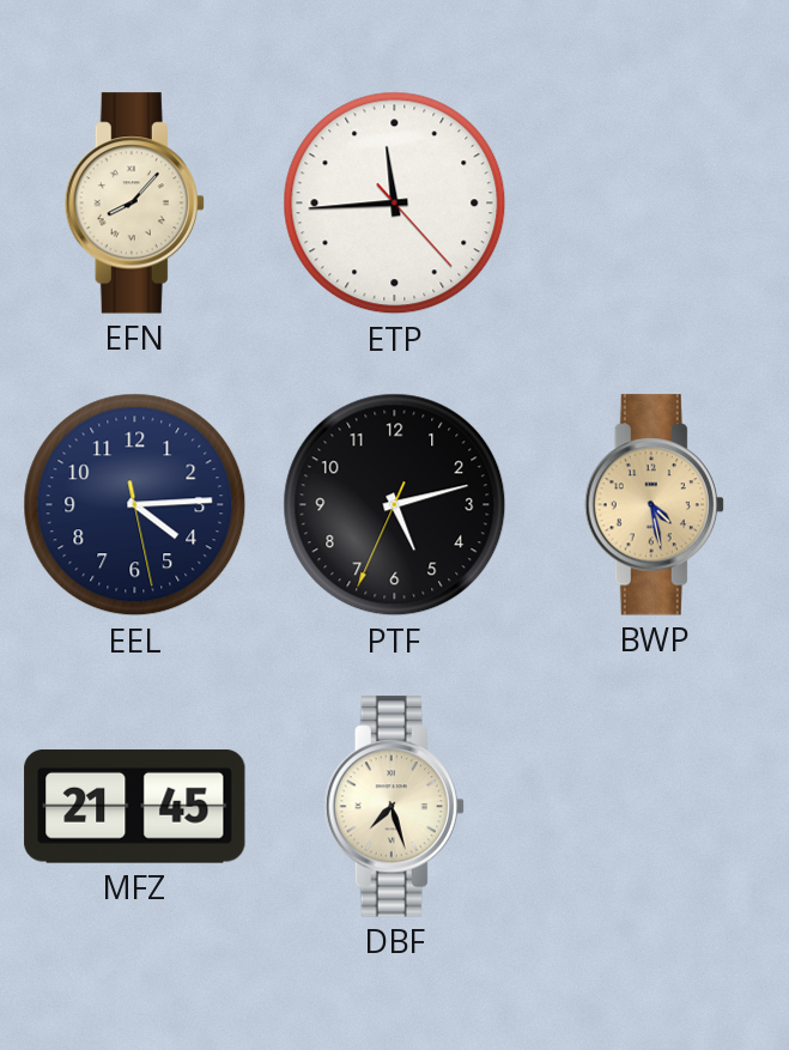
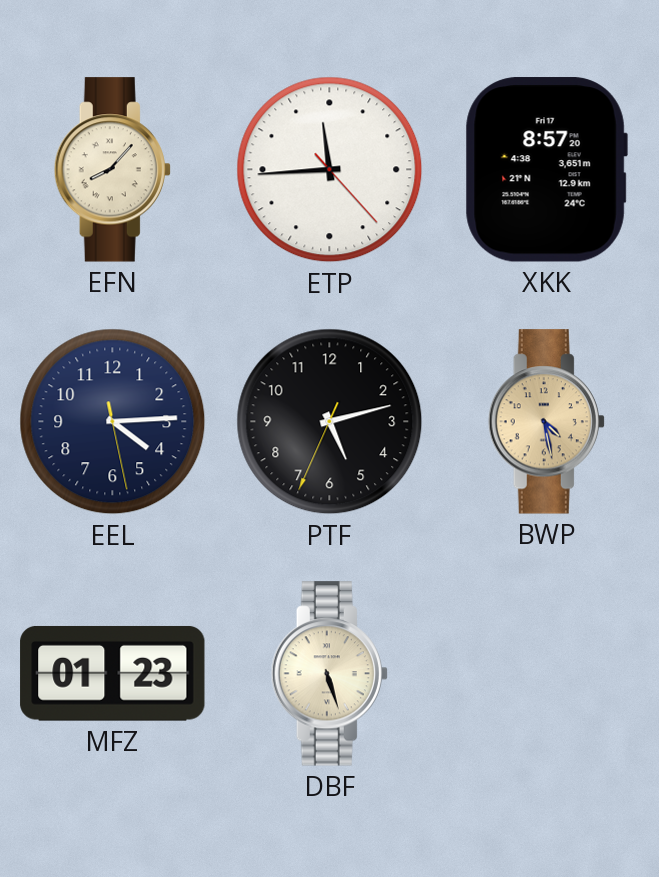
XKK: none -> 8:57
MFZ: 21:45 -> 01:23
DBF: 7:27 -> 5:27
